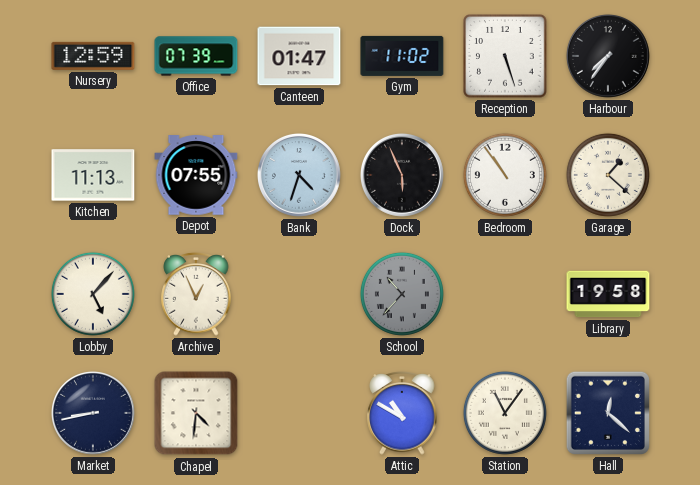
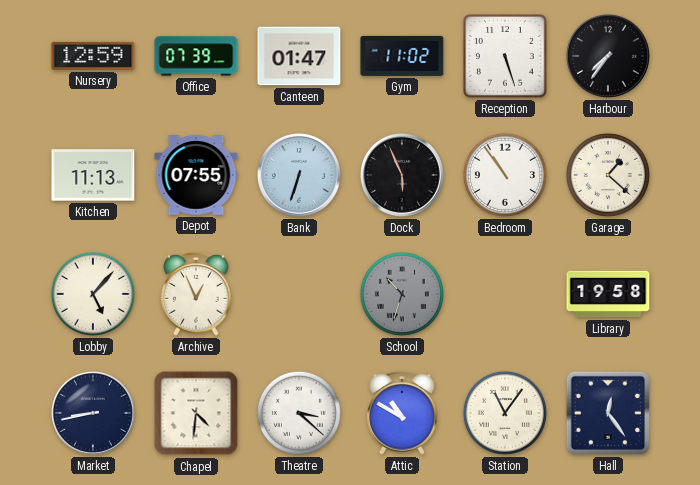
Bank: 4:33 -> 6:33
School: 10:37 -> 10:33
Theatre: none -> 3:22
Hall: 12:22 -> 12:24
